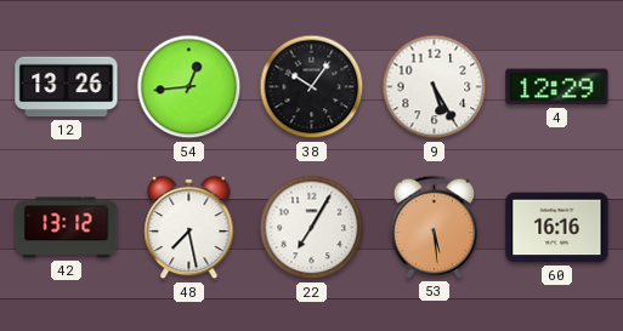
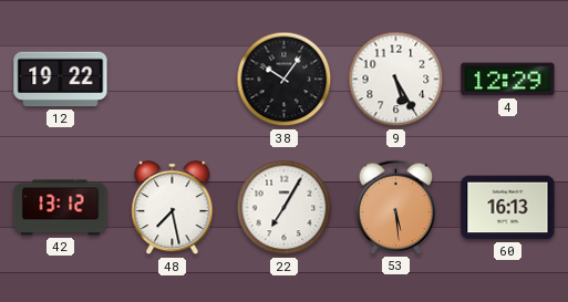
12: 13:26 -> 19:22
54: 12:44 -> none
60: 16:16 -> 16:13
